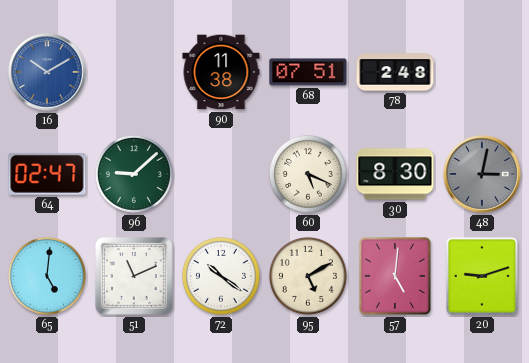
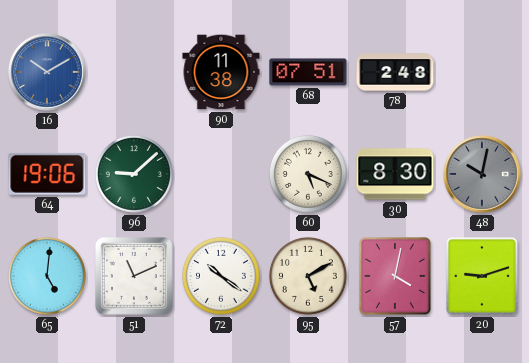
64: 02:47 -> 19:06
48: 3:02 -> 10:02
57: 5:01 -> 4:02
